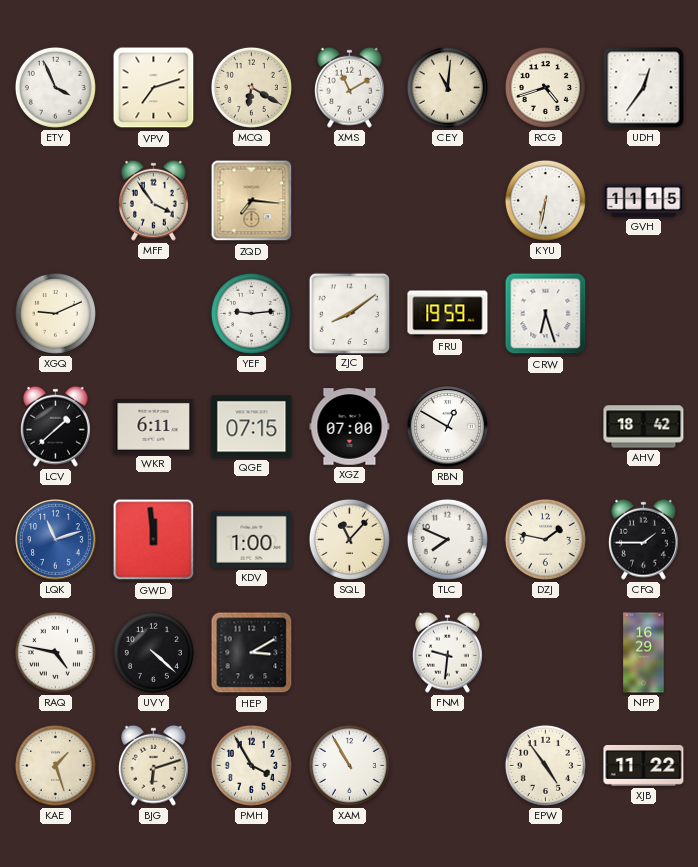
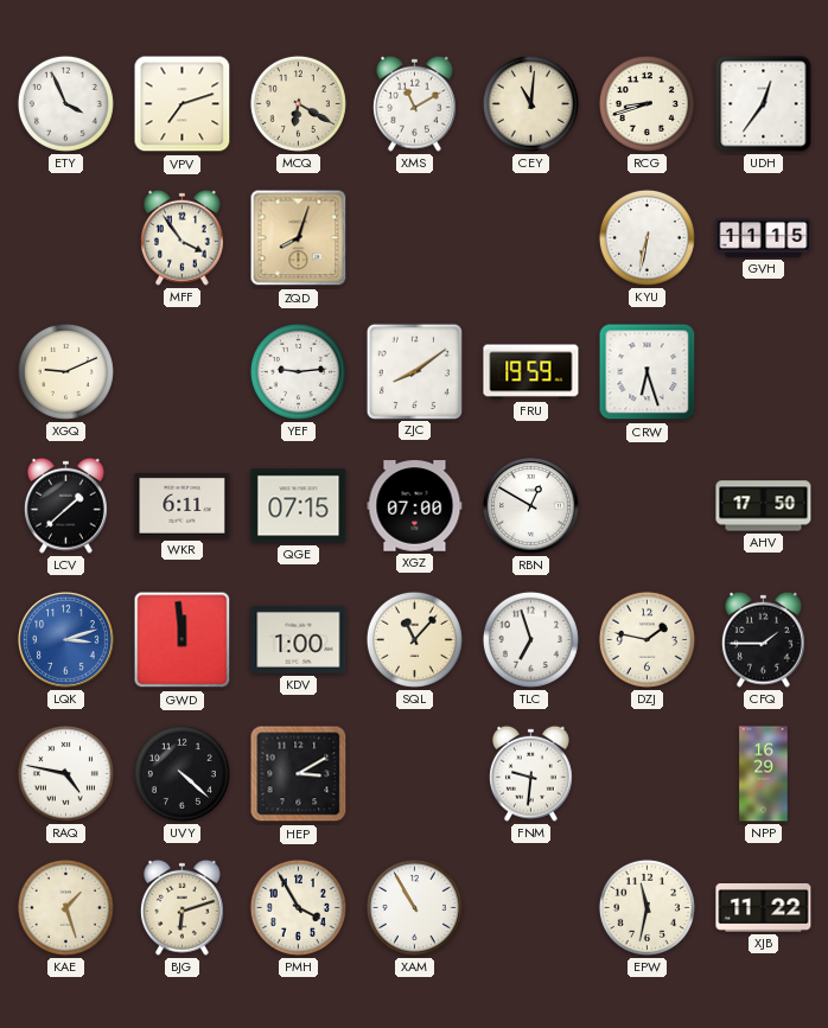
RCG: 4:42 -> 8:42
ZQD: 7:16 -> 8:03
AHV: 18:42 -> 17:50
LQK: 11:12 -> 3:12
TLC: 7:49 -> 6:57
EPW: 4:54 -> 11:32
